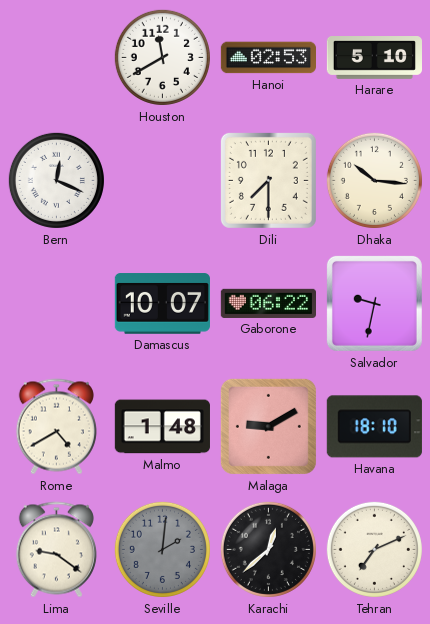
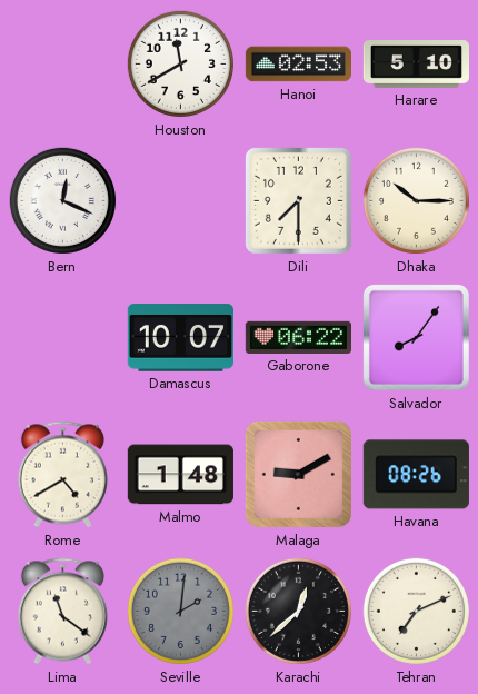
Dhaka: 10:16 -> 10:15
Salvador: 9:32 -> 8:06
Havana: 18:10 -> 08:26
Lima: 9:21 -> 11:21
